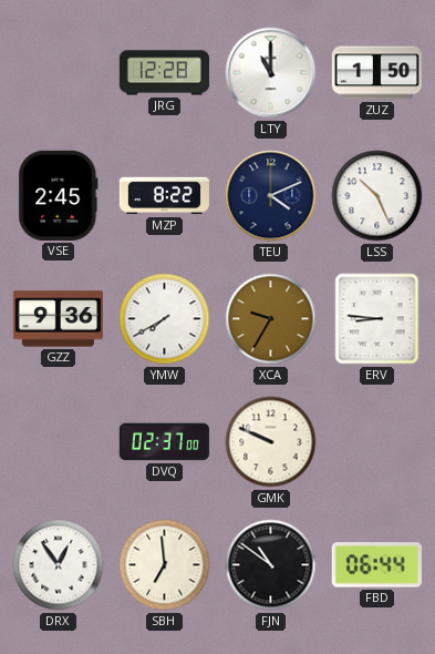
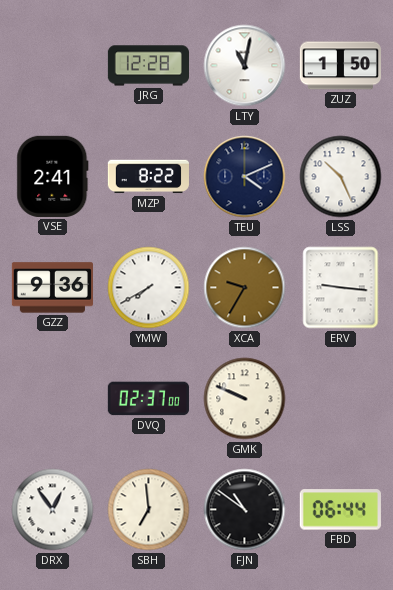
LTY: 11:00 -> 11:02
VSE: 2:45 -> 2:41
ERV: 8:46 -> 9:16
